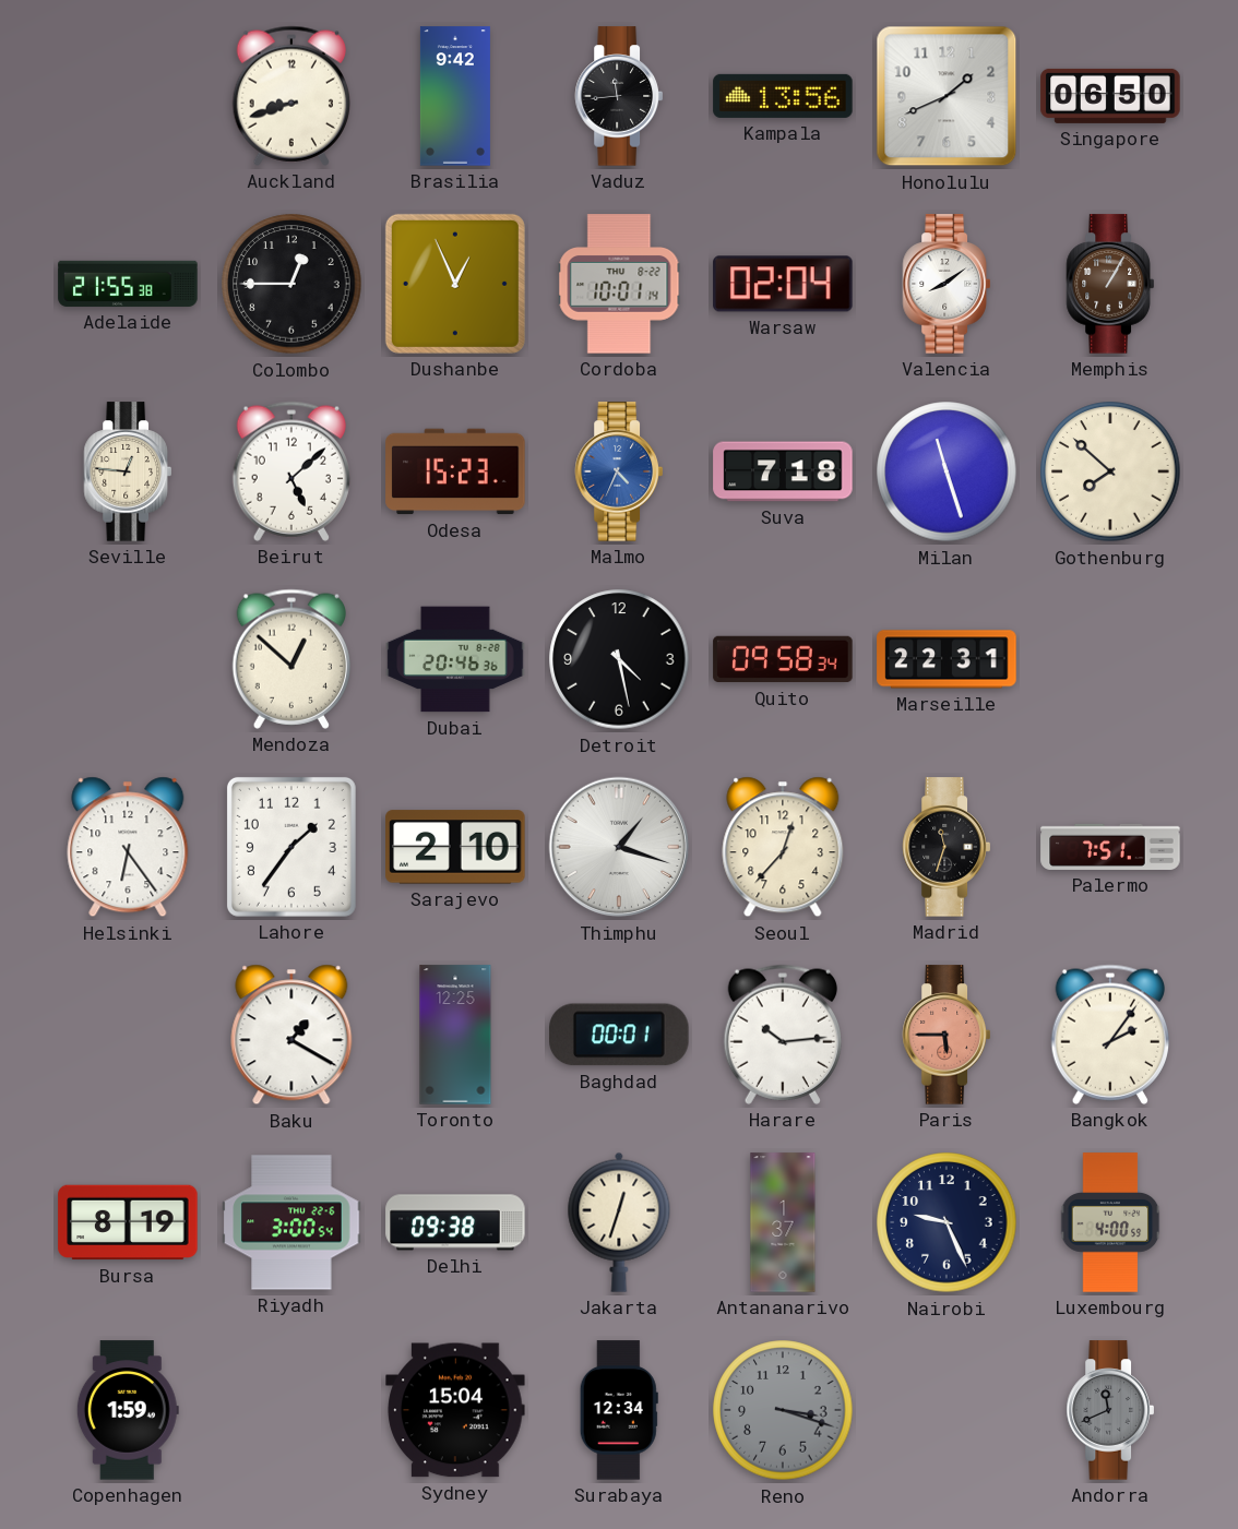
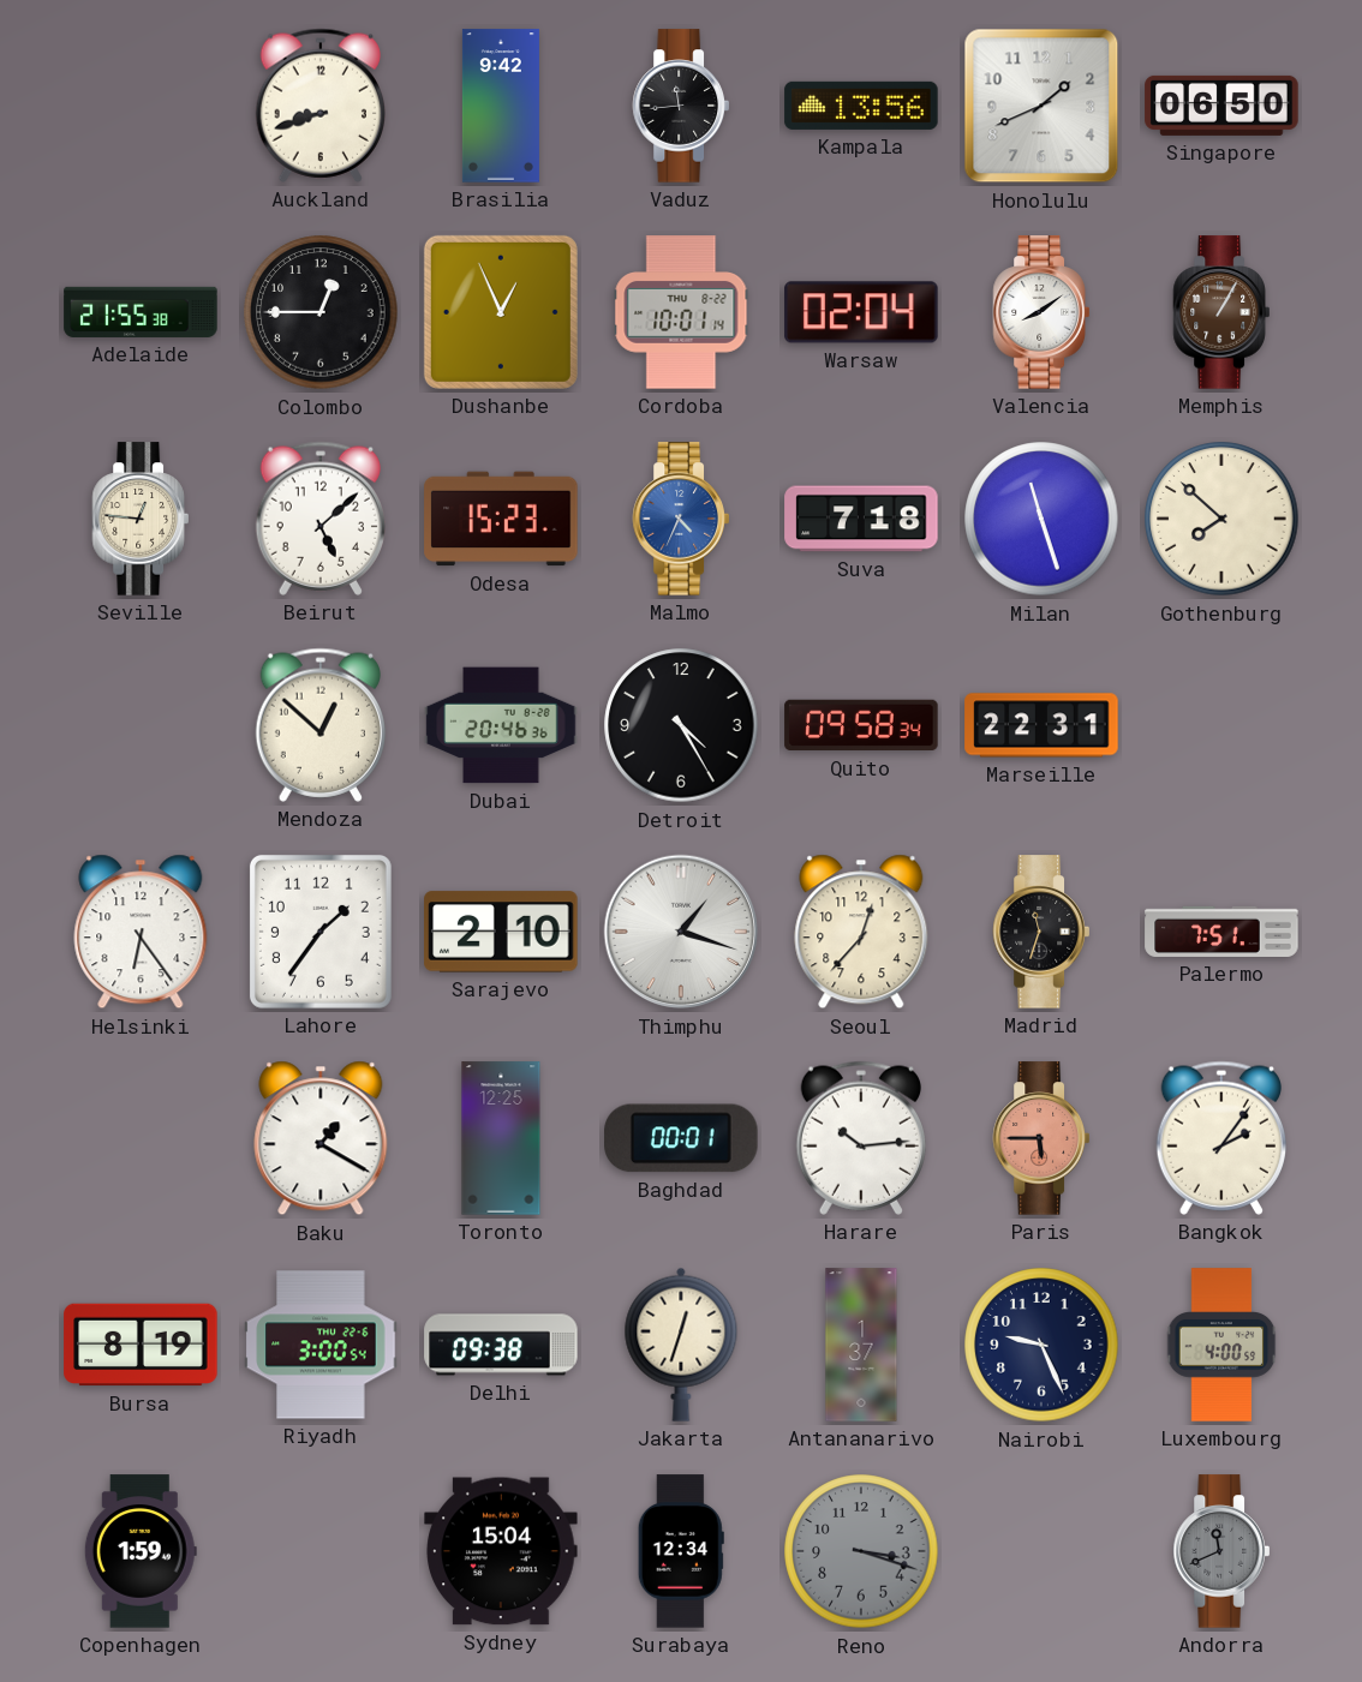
Detroit: 4:28 -> 4:25
